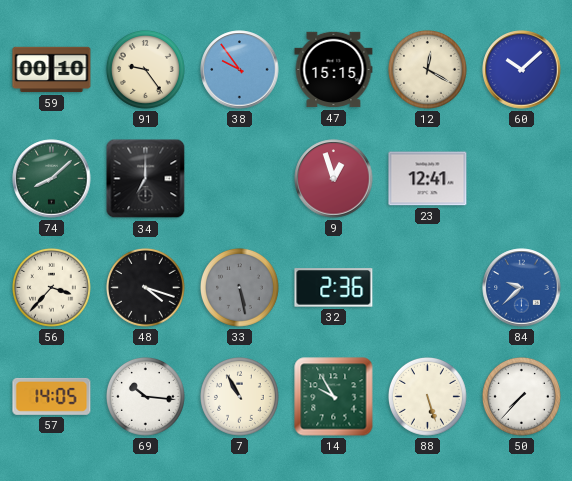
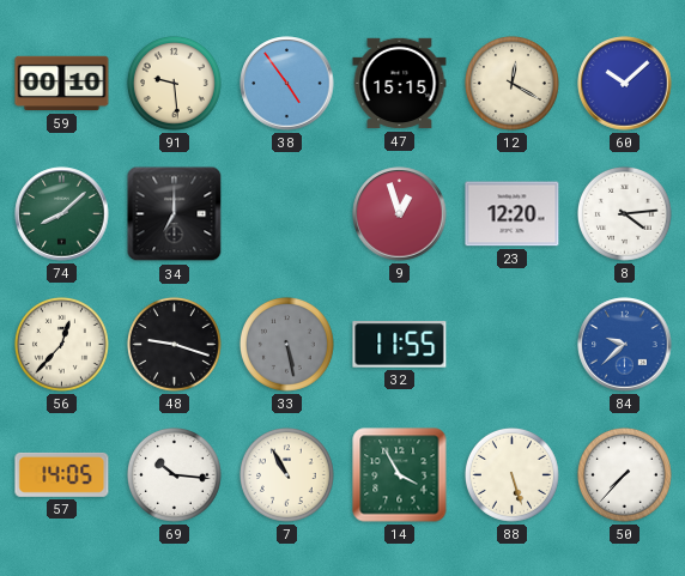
91: 9:24 -> 9:29
38: 9:54 -> 4:54
23: 12:41 -> 12:20
8: none -> 4:14
56: 3:37 -> 12:37
48: 4:18 -> 9:18
32: 2:36 -> 11:55
14: 9:55 -> 3:55
